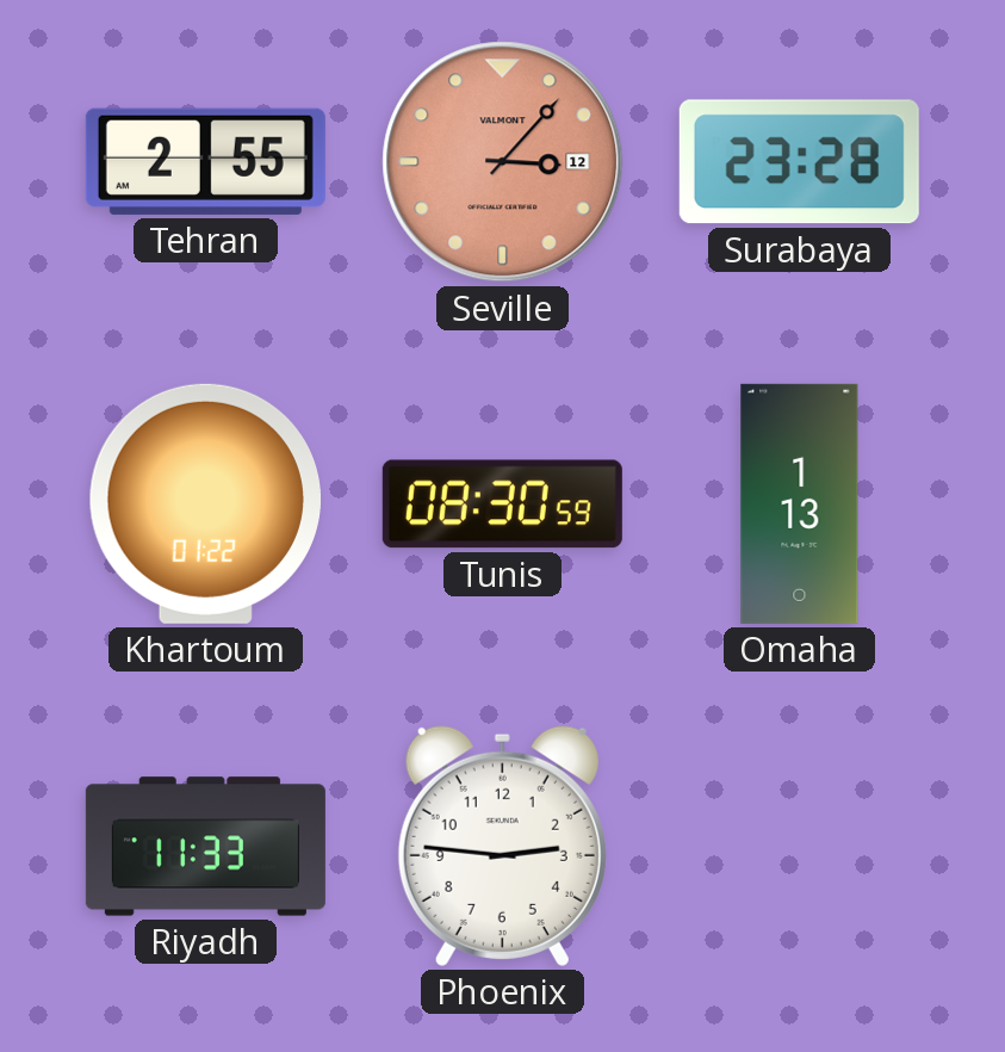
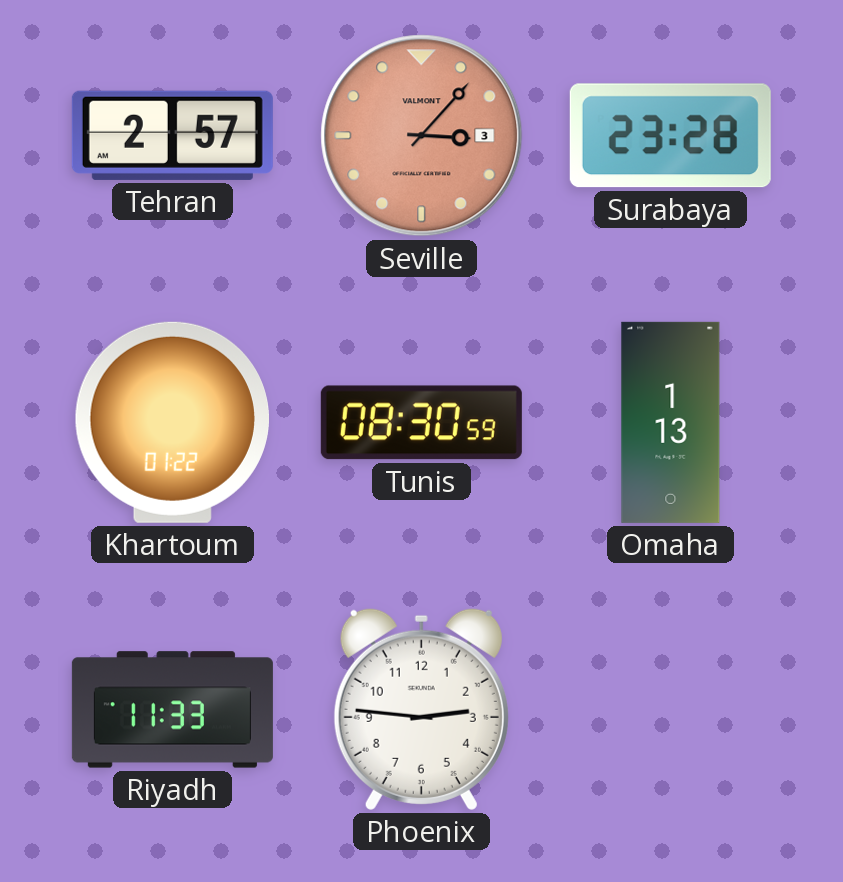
Tehran: 2:55 -> 2:57
Seville date: 12 -> 3
